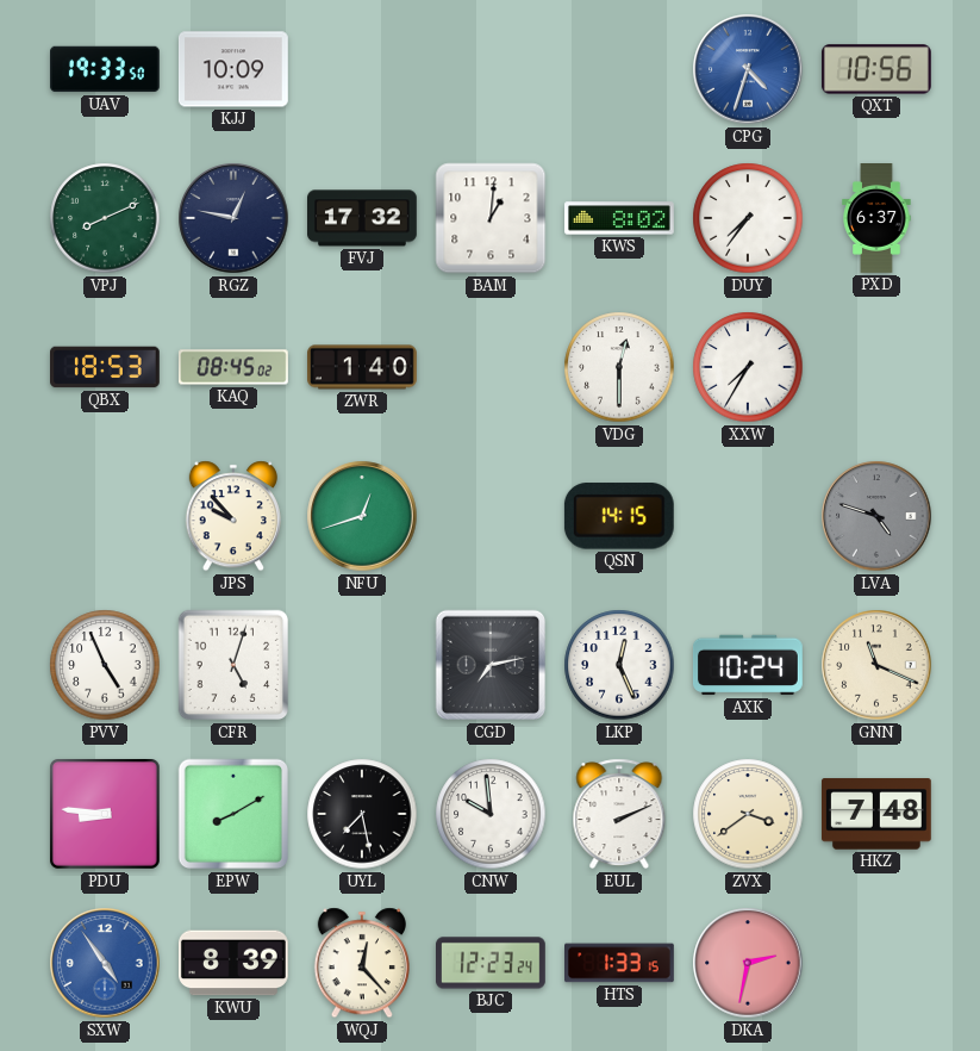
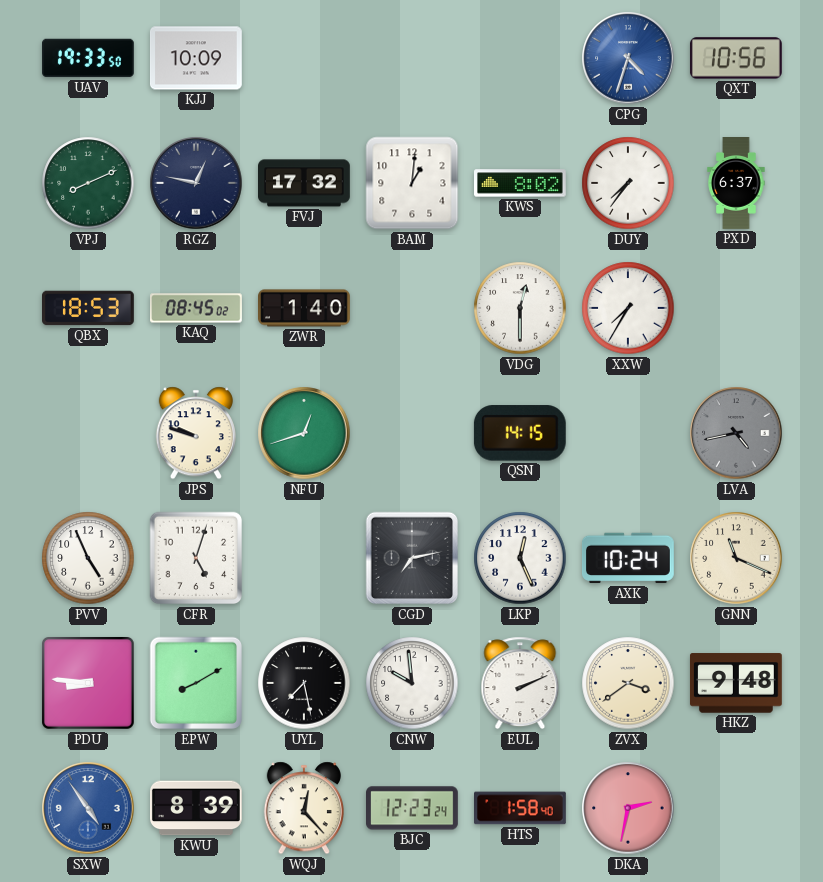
JPS: 9:53 -> 9:48
LVA: 4:48 -> 4:43
HKZ: 7:48 -> 9:48
HTS: 1:33 -> 1:58
